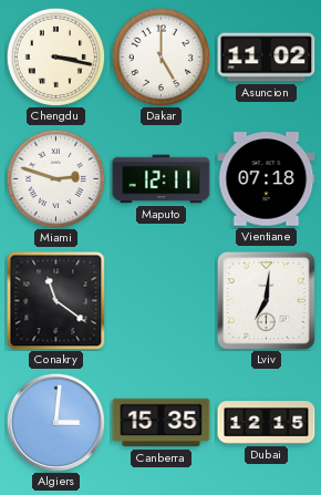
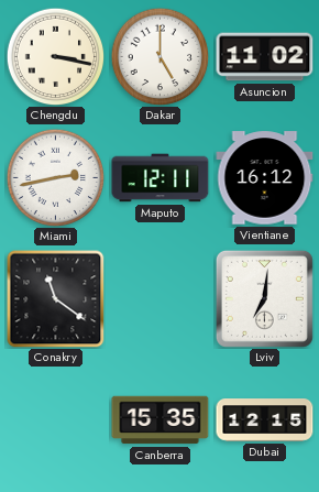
Miami: 2:48 -> 2:43
Vientiane: 07:18 -> 16:12
Algiers: 3:01 -> none
